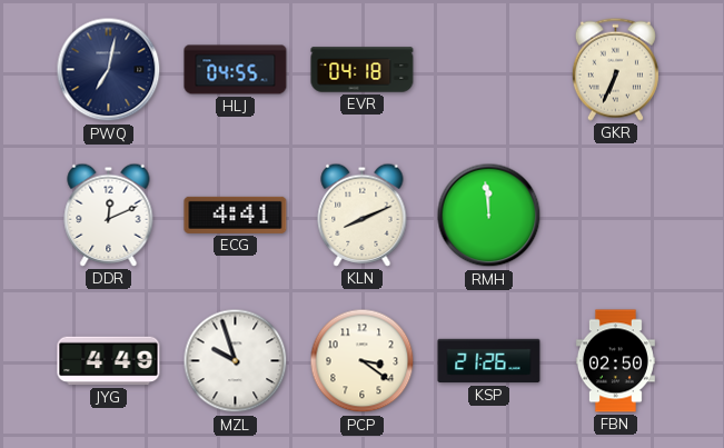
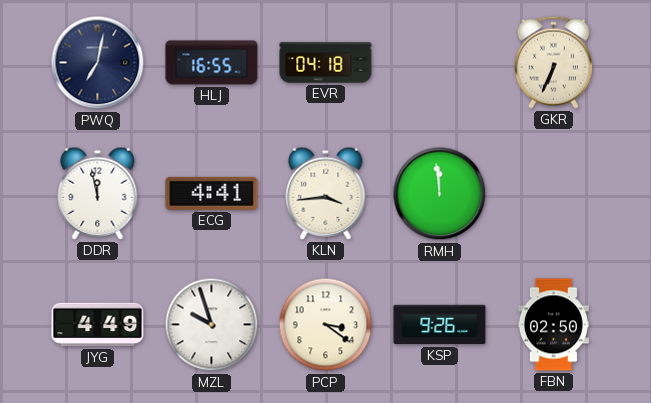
HLJ: 04:55 -> 16:55
DDR: 12:11 -> 11:58
KLN: 8:11 -> 3:44
KSP: 21:26 -> 9:26
